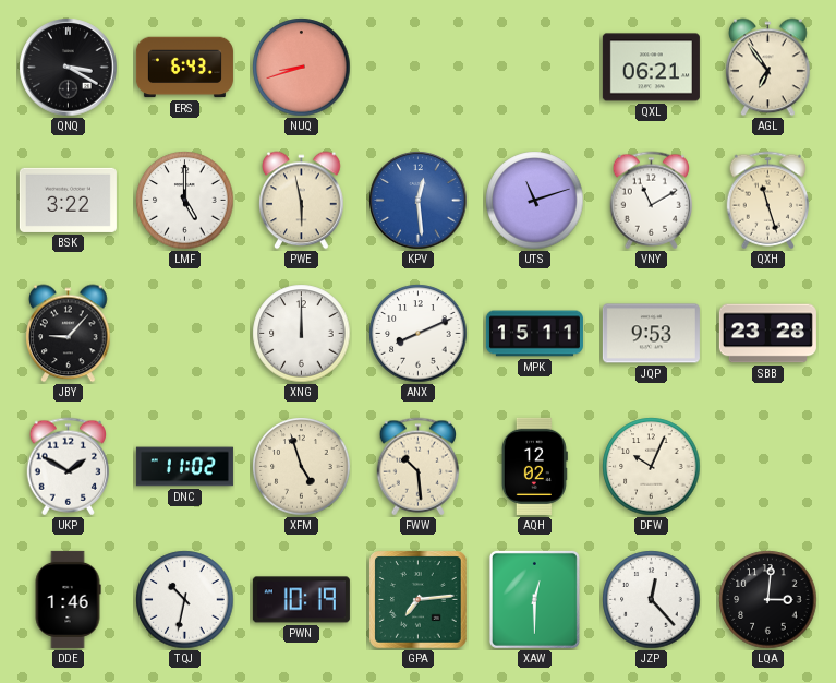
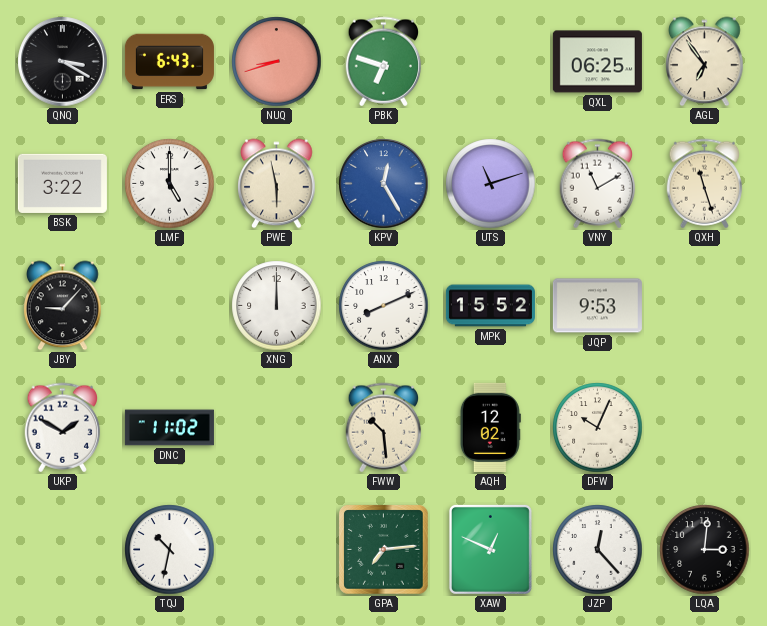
PBK: none -> 6:48
QXL: 06:21 -> 06:25
KPV: 12:29 -> 12:25
MPK: 15:11 -> 15:52
SBB: 23:28 -> none
XFM: 4:57 -> none
DDE: 1:46 -> none
PWN: 10:19 -> none
XAW: 12:30 -> 12:49
